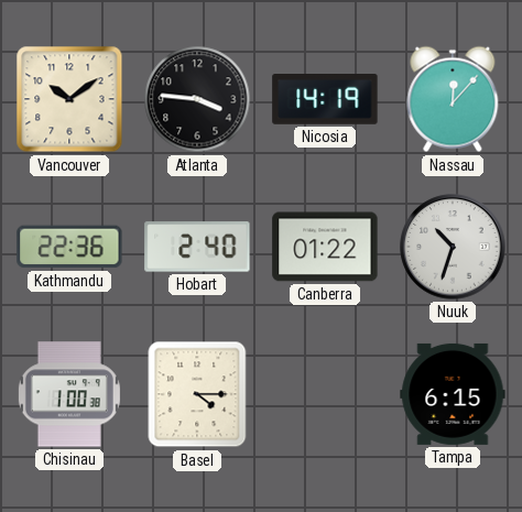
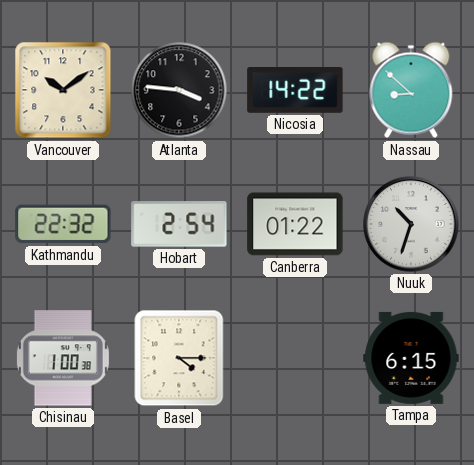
Nicosia: 14:19 -> 14:22
Nassau: 12:07 -> 8:52
Kathmandu: 22:36 -> 22:32
Hobart: 2:40 -> 2:54
